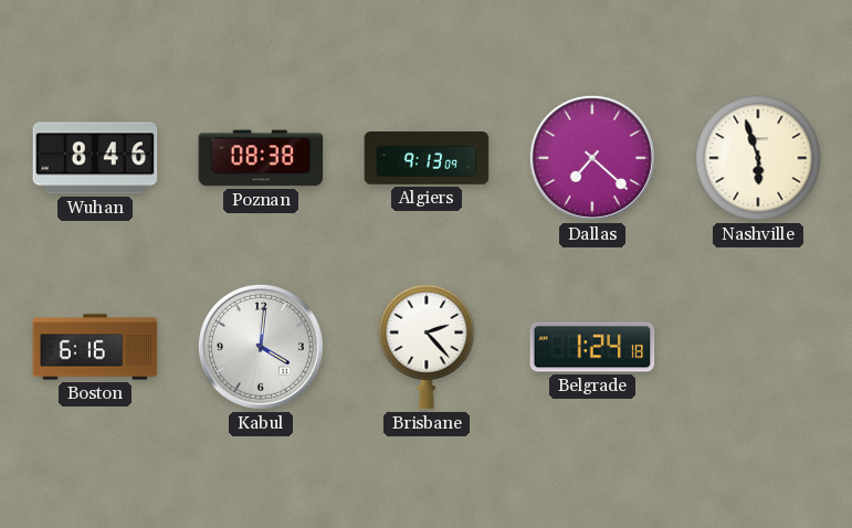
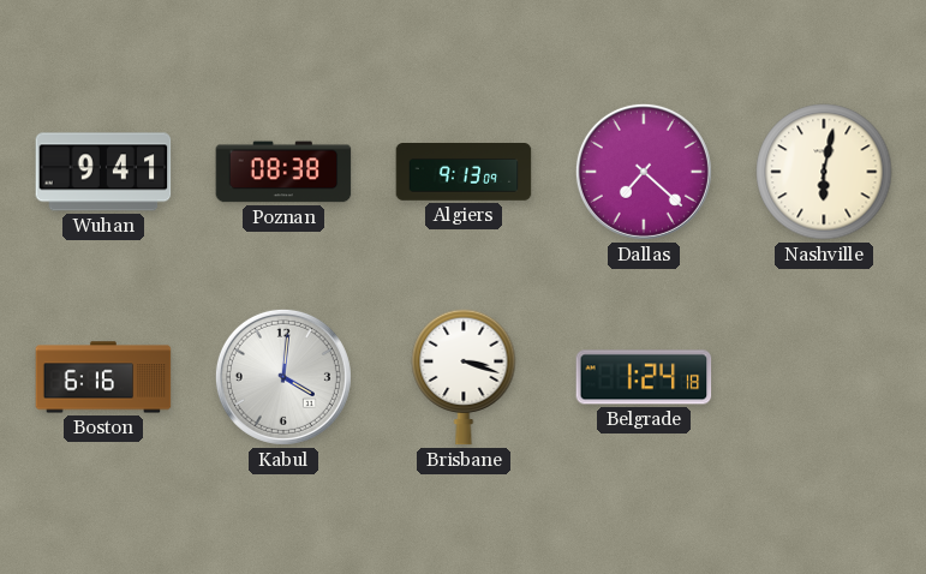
Wuhan: 8:46 -> 9:41
Nashville: 5:57 -> 6:02
Brisbane: 2:23 -> 3:18
